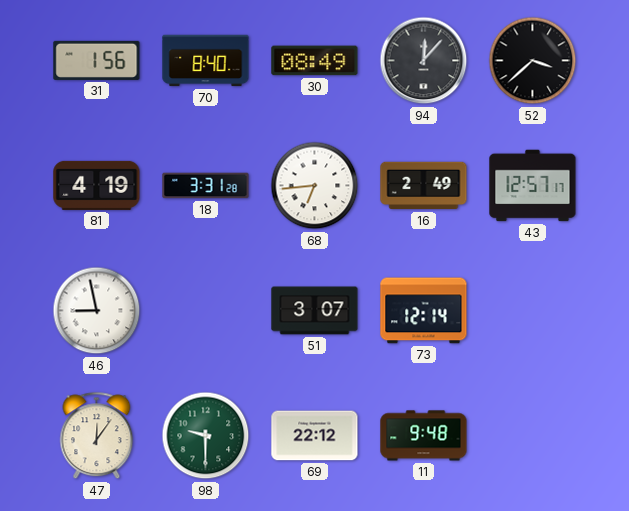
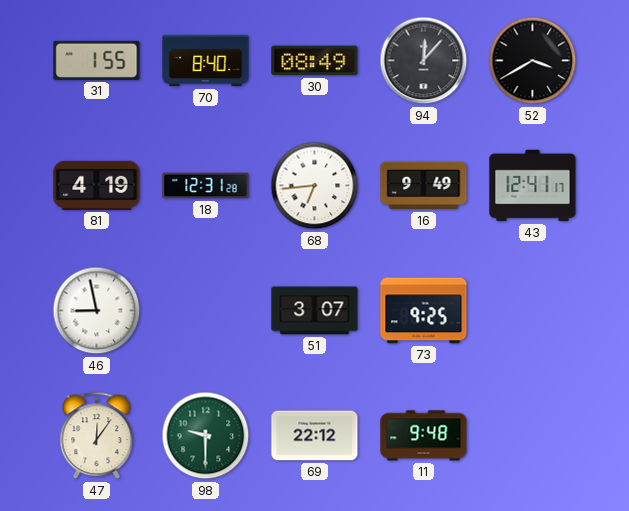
31: 1:56 -> 1:55
52: 3:38 -> 3:40
18: 3:31 -> 12:31
16: 2:49 -> 9:49
43: 12:57 -> 12:41
73: 12:14 -> 9:25
